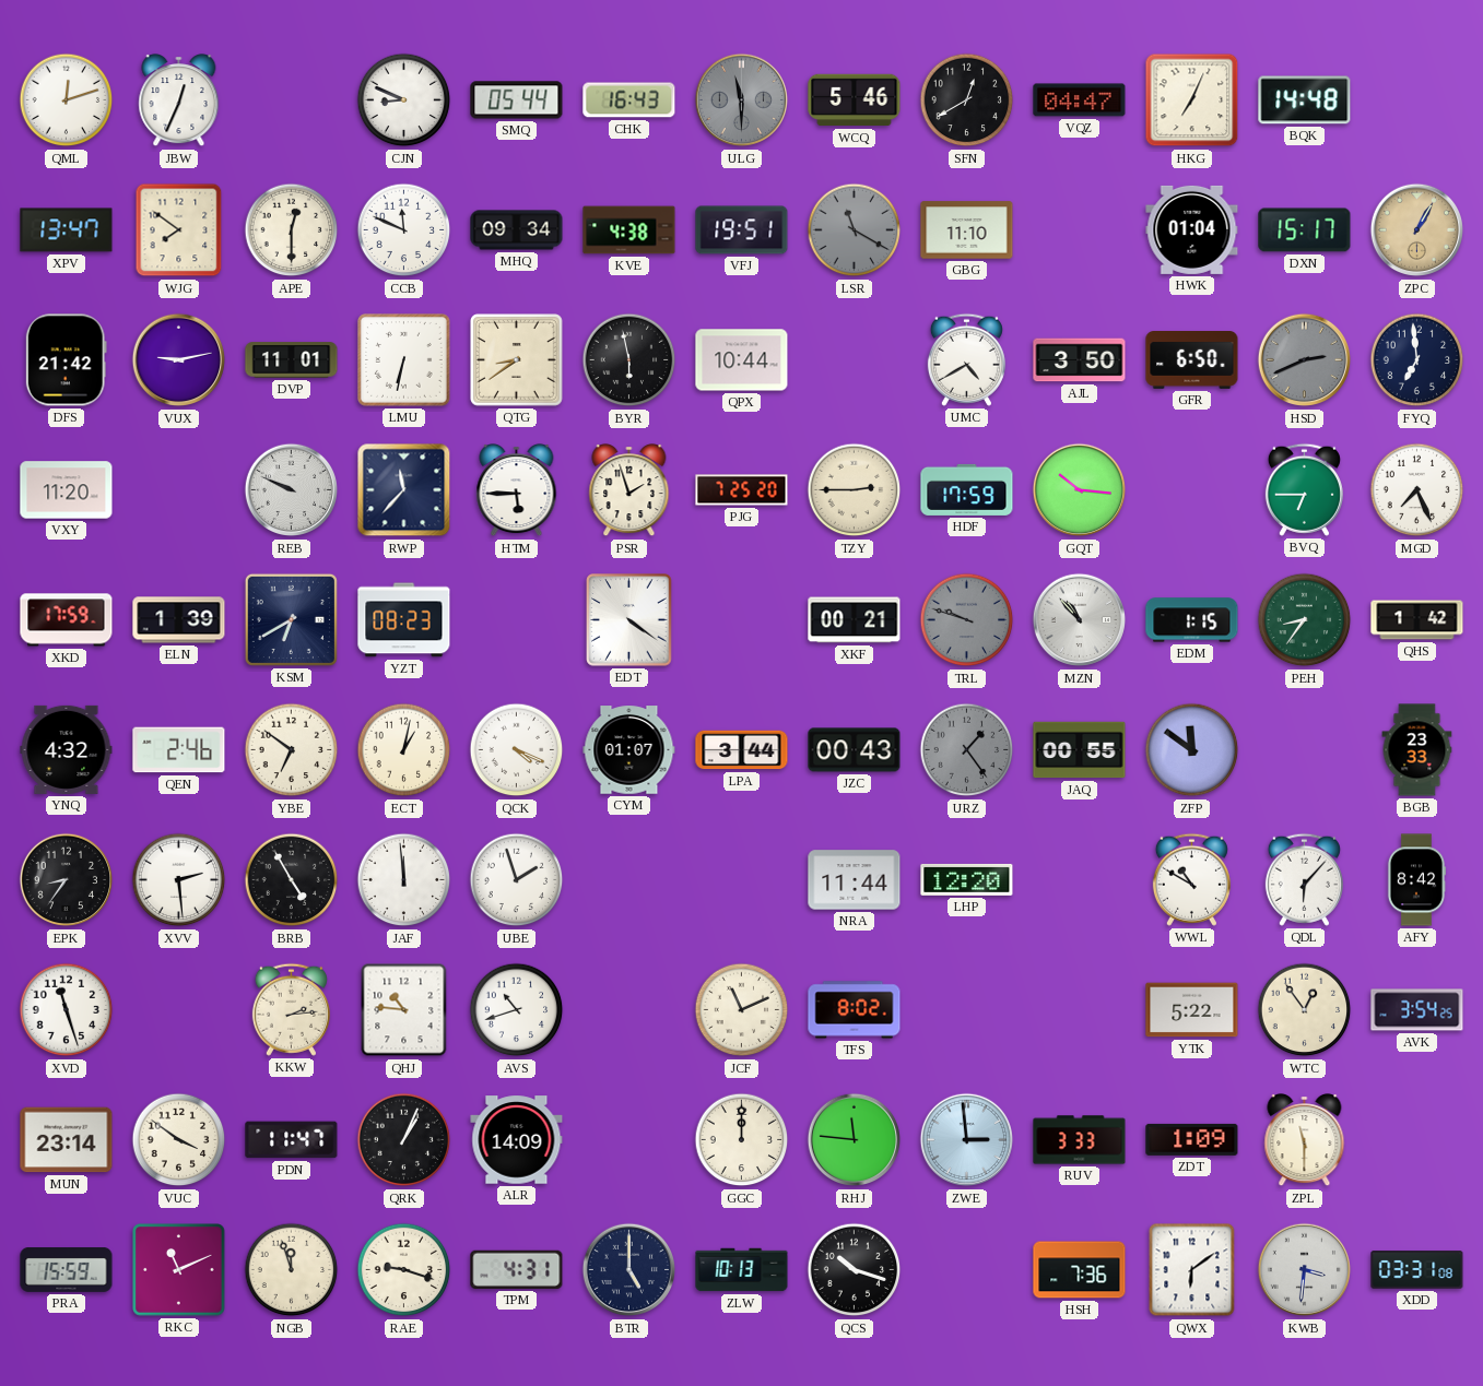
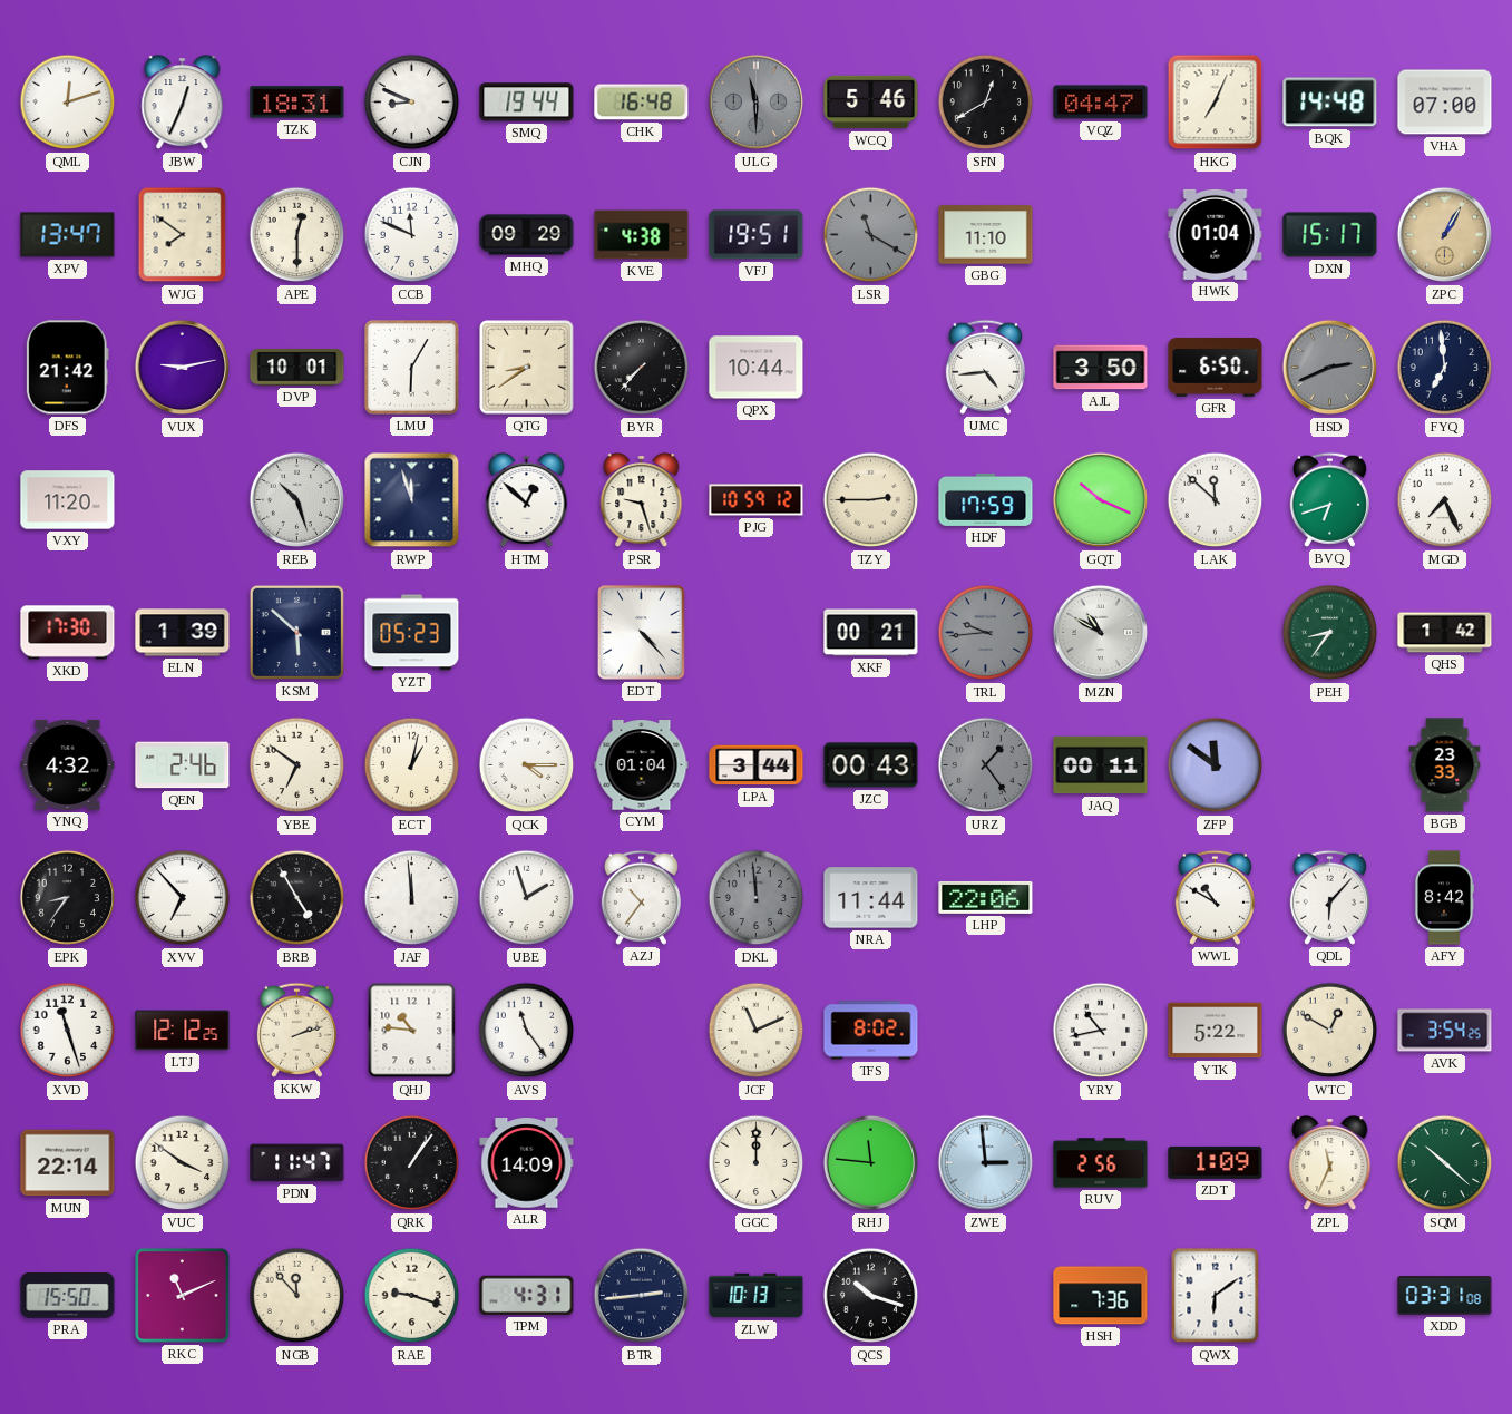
TZK: none -> 18:31
SMQ: 05:44 -> 19:44
CHK: 16:43 -> 16:48
VHA: none -> 07:00
MHQ: 09:34 -> 09:29
DVP: 11:01 -> 10:01
LMU: 6:32 -> 6:05
BYR: 5:58 -> 7:37
UMC: 4:40 -> 4:44
REB: 9:49 -> 10:27
RWP: 11:37 -> 11:57
HTM: 5:45 -> 12:52
PSR: 1:57 -> 9:27
PJG: 7:25 -> 10:59
GQT: 10:16 -> 10:19
LAK: none -> 11:52
BVQ: 6:45 -> 6:42
XKD: 17:59 -> 17:30
KSM: 6:40 -> 5:52
YZT: 08:23 -> 05:23
EDT: 4:21 -> 4:23
TRL: 9:48 -> 9:44
MZN: 10:53 -> 10:50
EDM: 1:15 -> none
QCK: 4:19 -> 4:15
CYM: 01:07 -> 01:04
JAQ: 00:55 -> 00:11
XVV: 2:29 -> 6:53
AZJ: none -> 10:36
DKL: none -> 11:59
LHP: 12:20 -> 22:06
LTJ: none -> 12:12
KKW: 2:14 -> 2:12
AVS: 10:42 -> 11:24
YRY: none -> 10:43
WTC: 12:54 -> 12:50
MUN: 23:14 -> 22:14
QRK: 1:04 -> 1:06
RUV: 3:33 -> 2:56
ZPL: 11:30 -> 11:34
SQM: none -> 10:22
PRA: 15:59 -> 15:50
NGB: 11:57 -> 11:53
BTR: 5:00 -> 2:44
KWB: 3:31 -> none
